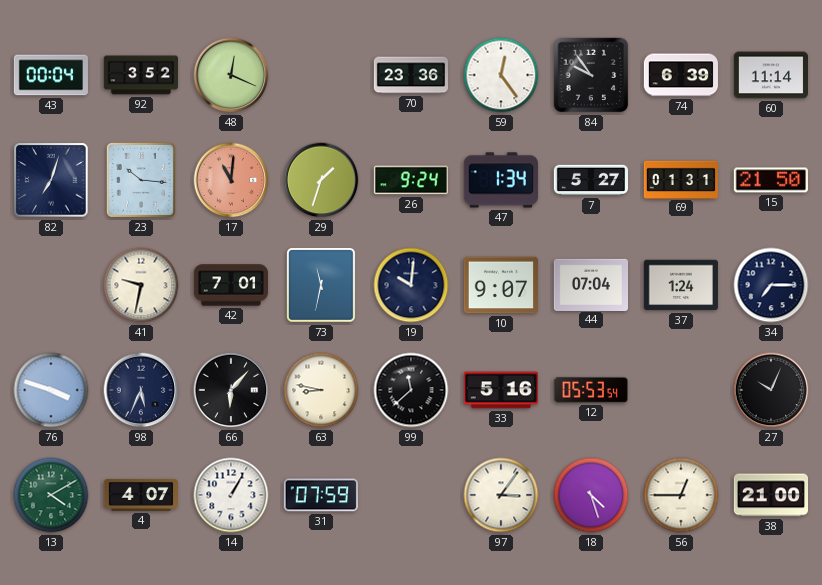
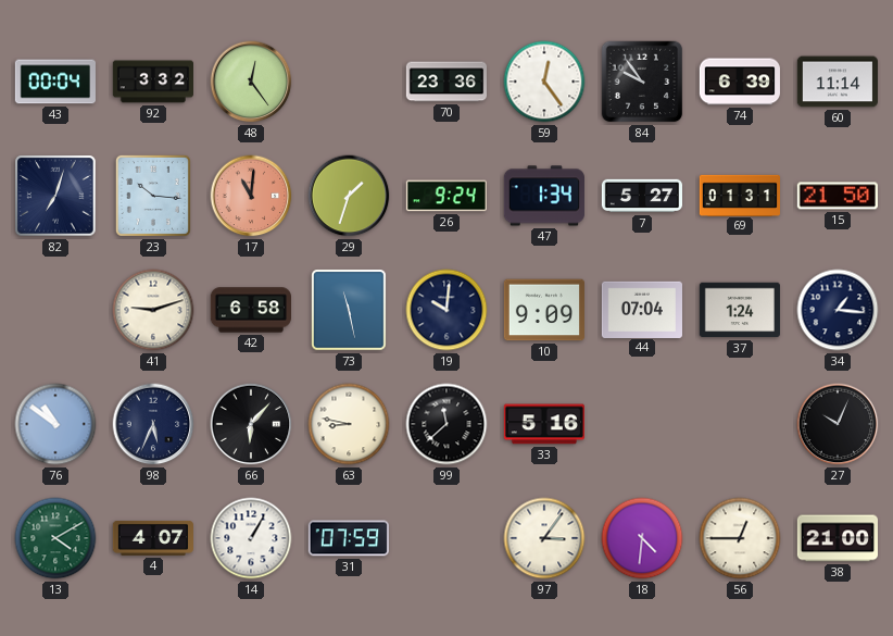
92: 3:52 -> 3:32
48: 12:19 -> 12:24
41: 9:32 -> 9:12
42: 7:01 -> 6:58
73: 11:32 -> 11:28
10: 9:07 -> 9:09
34: 7:15 -> 1:16
76: 3:48 -> 10:51
12: 05:53 -> none
18: 4:27 -> 4:31
